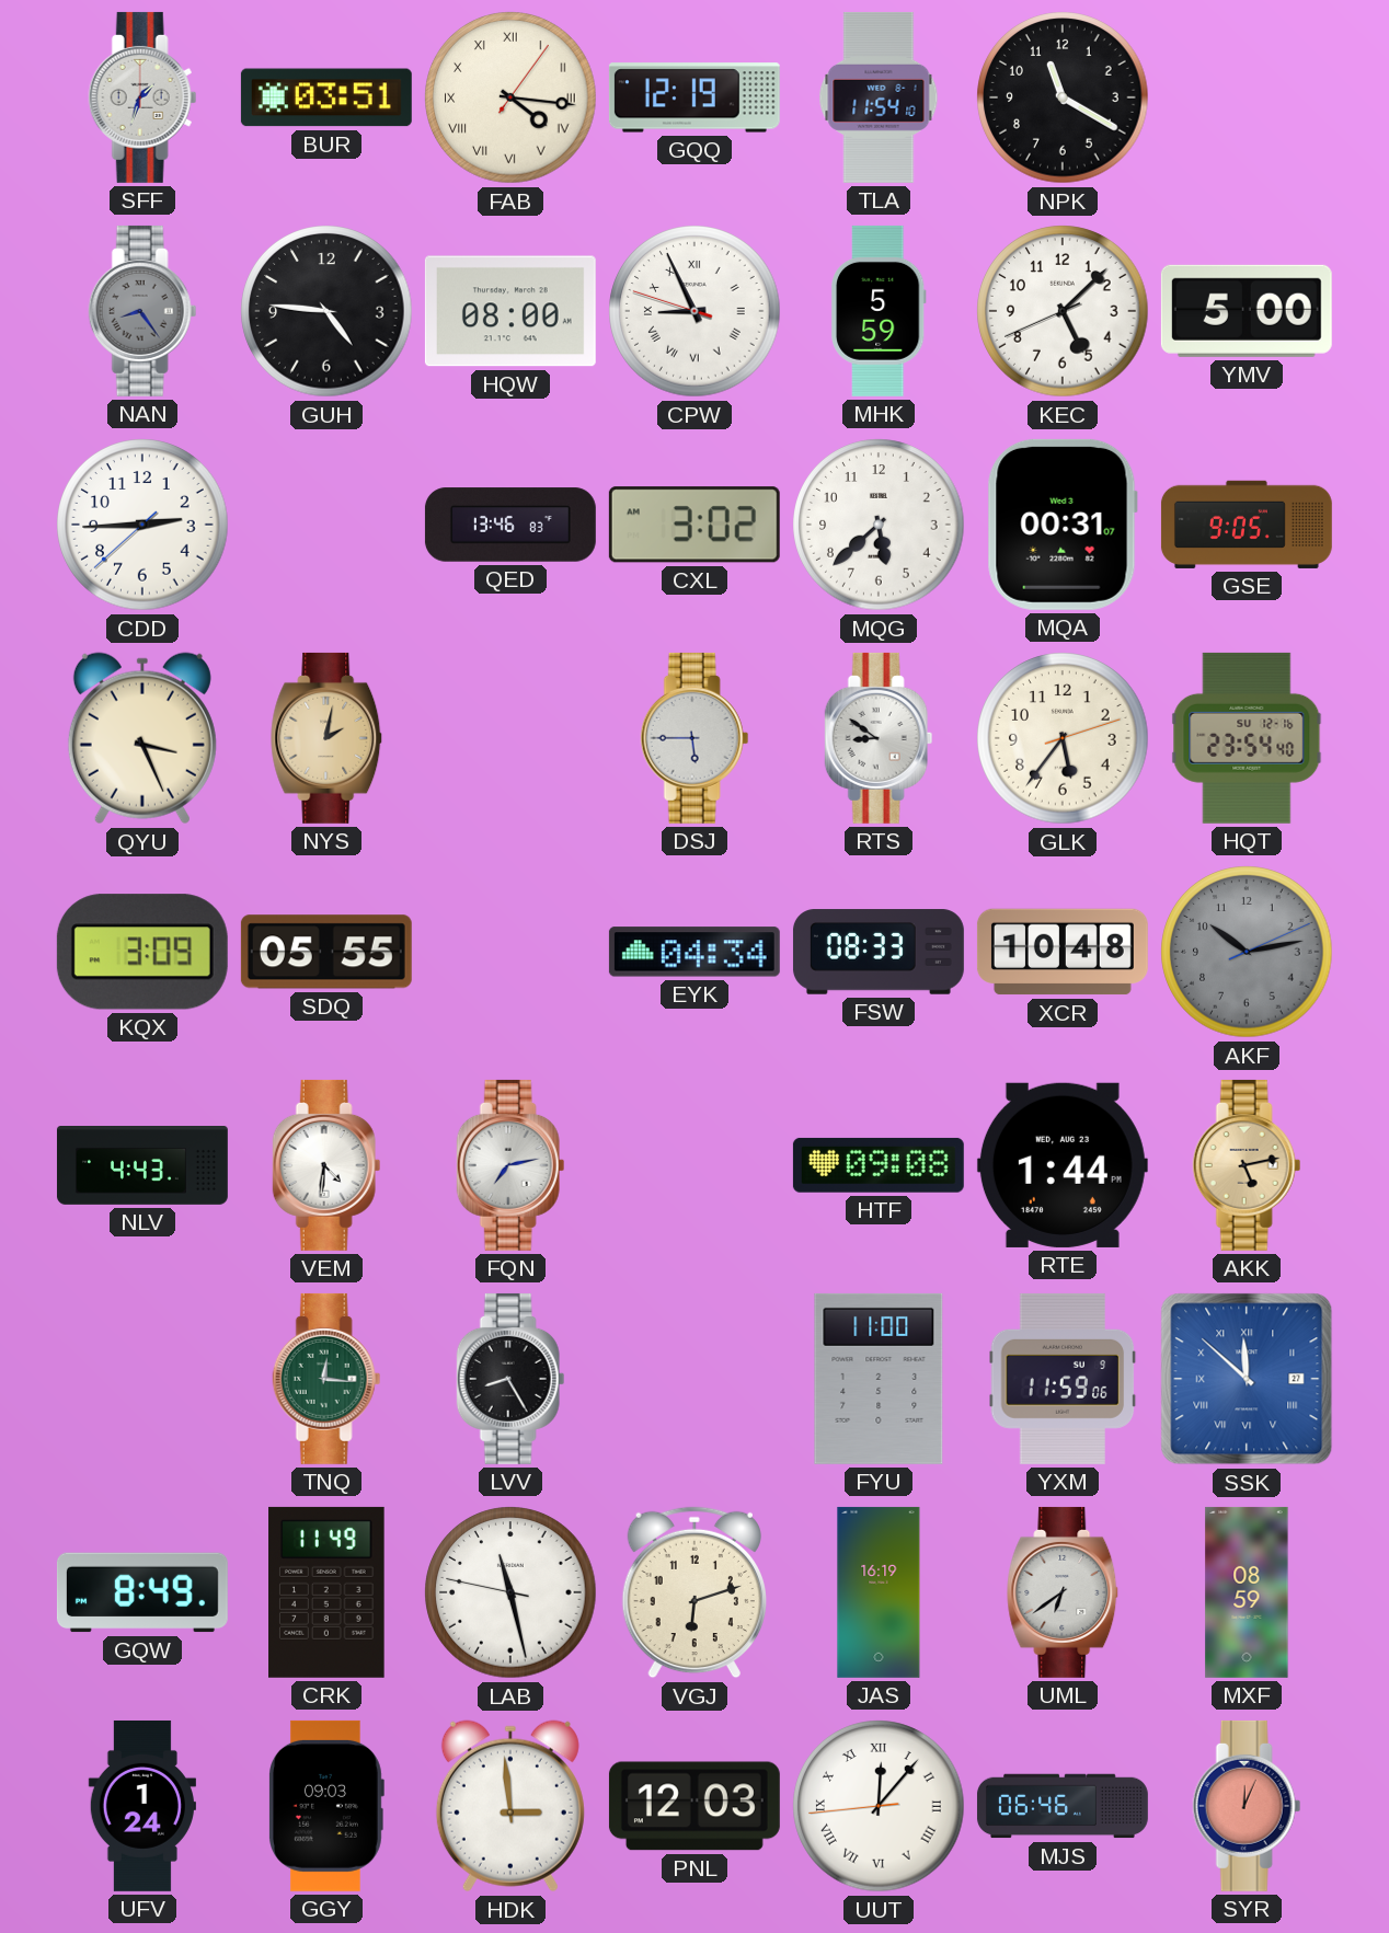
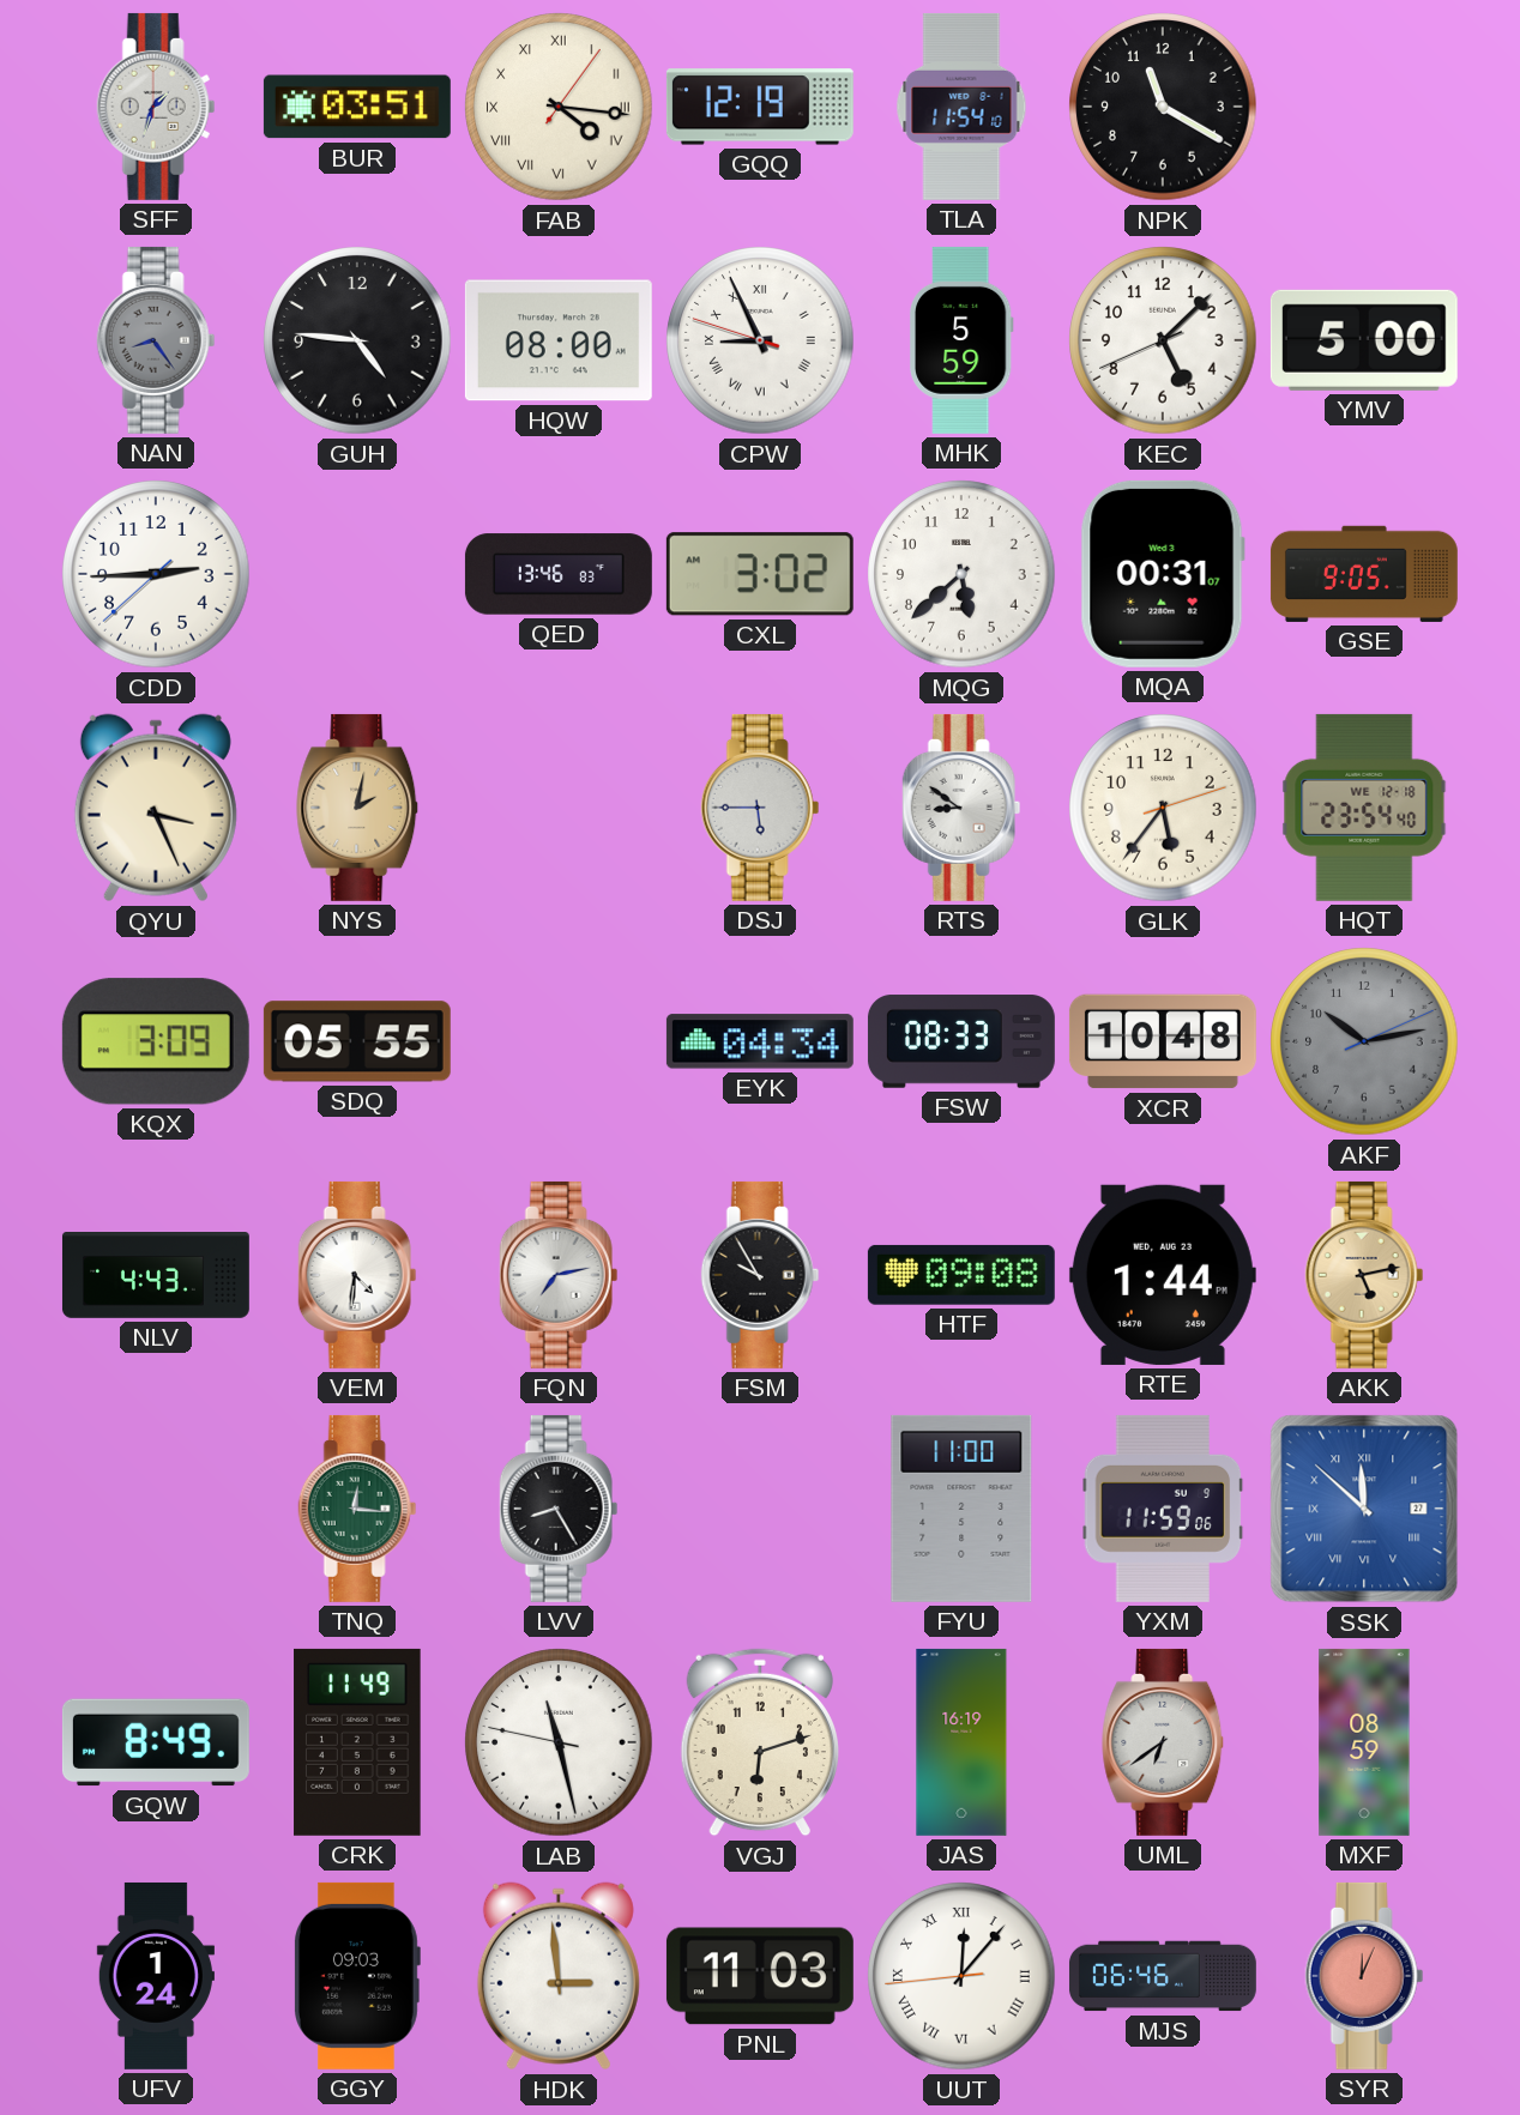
HQT date: SU 12-16 -> WE 12-18
FSM: none -> 9:55
PNL: 12:03 -> 11:03
